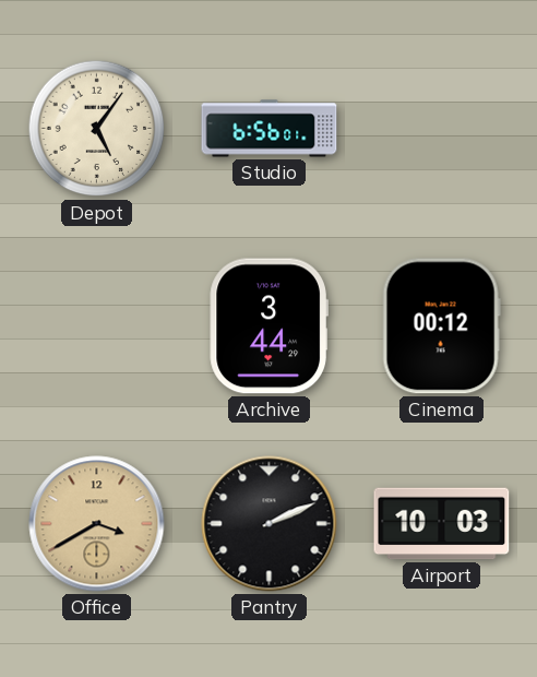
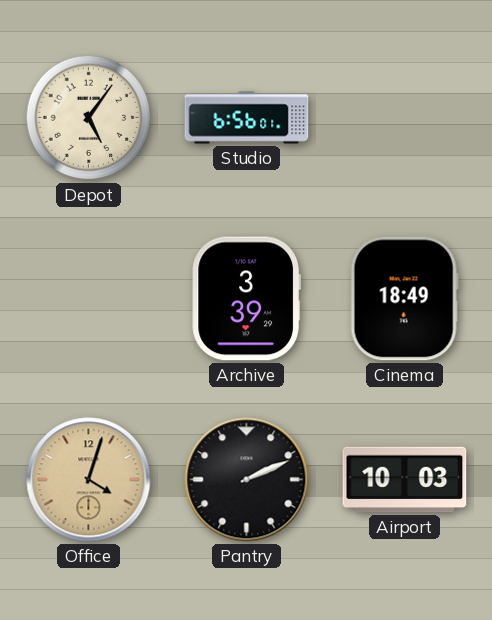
Archive: 3:44 -> 3:39
Cinema: 00:12 -> 18:49
Office: 3:40 -> 4:03
